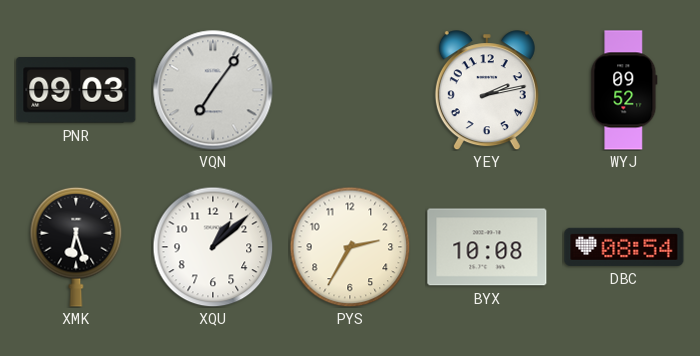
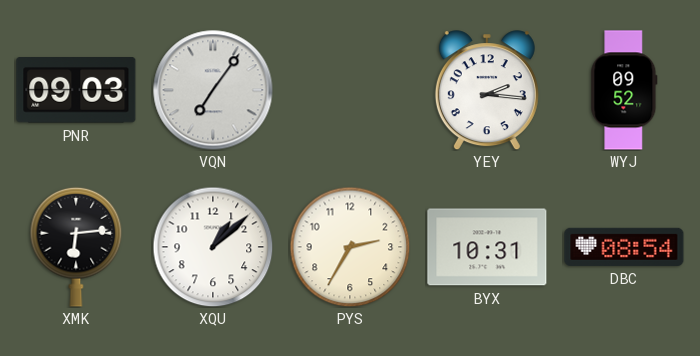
YEY: 2:13 -> 2:16
XMK: 6:27 -> 6:14
BYX: 10:08 -> 10:31
